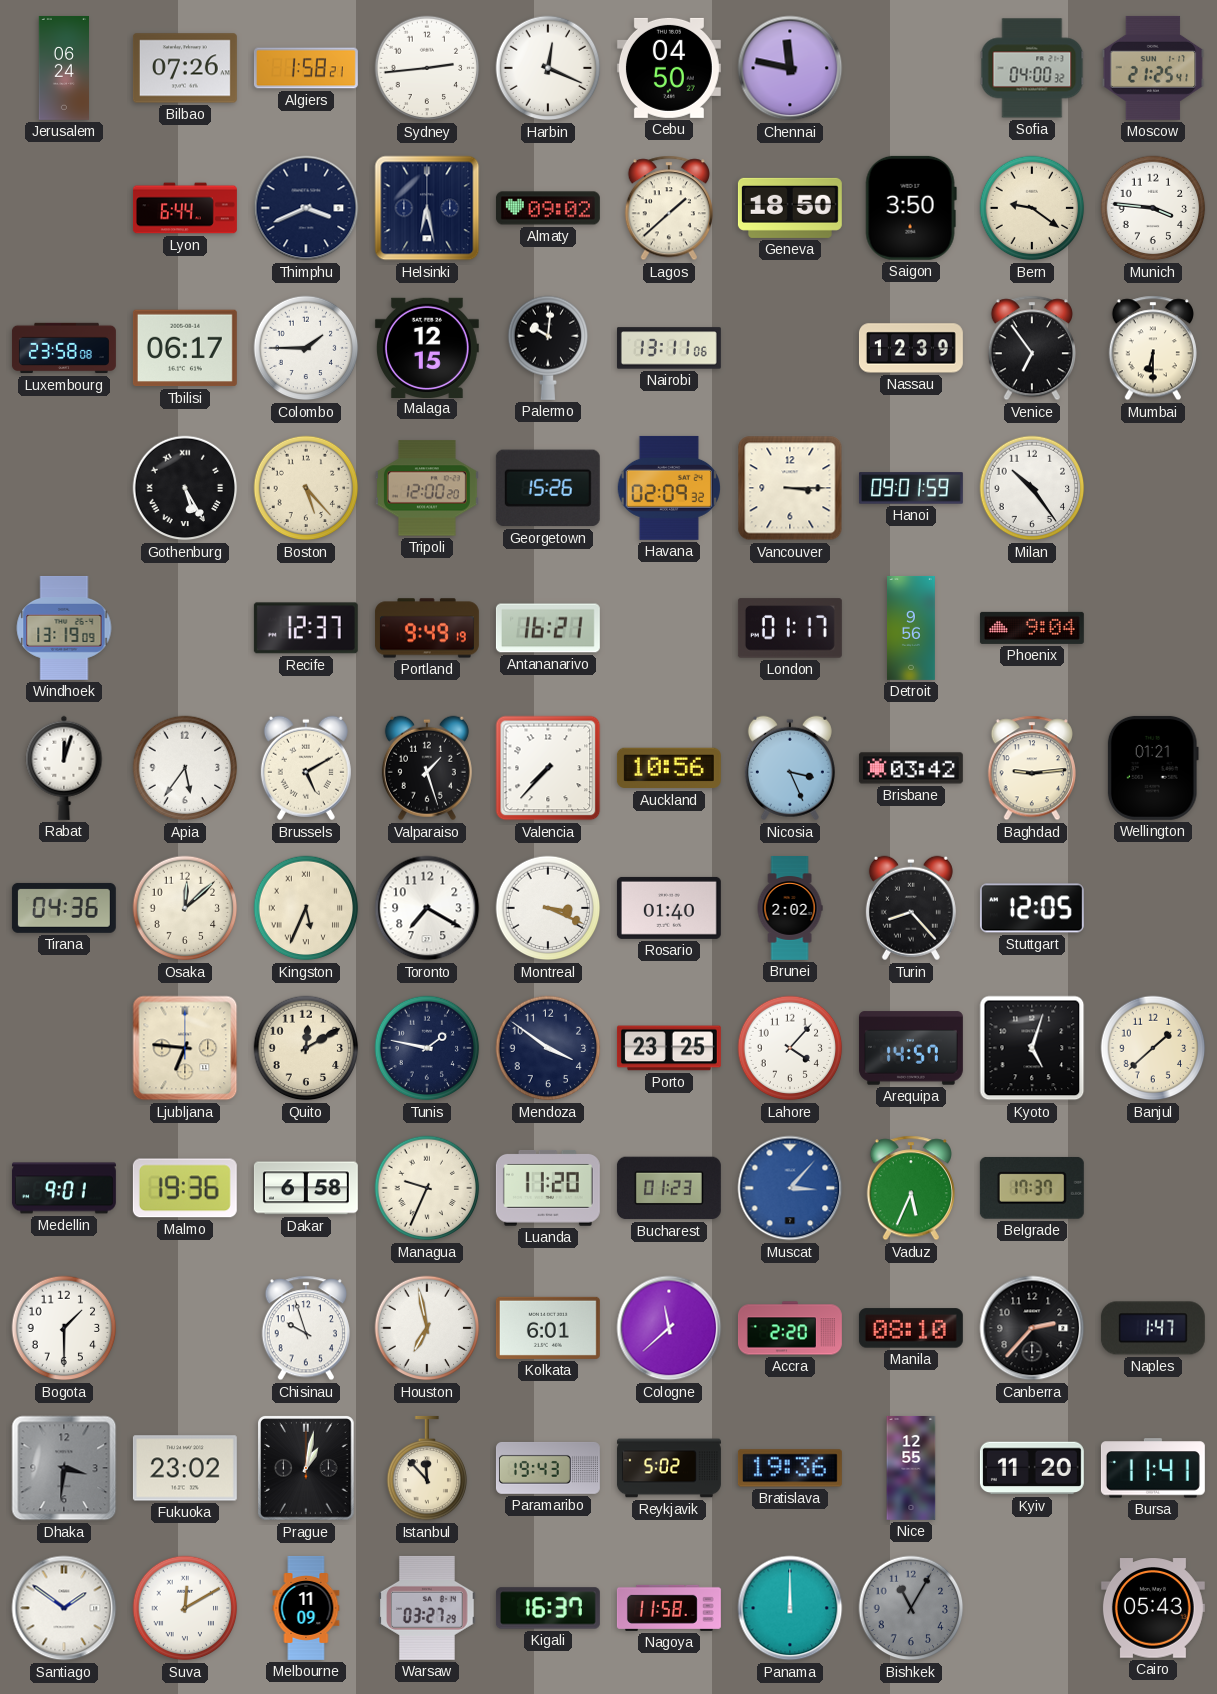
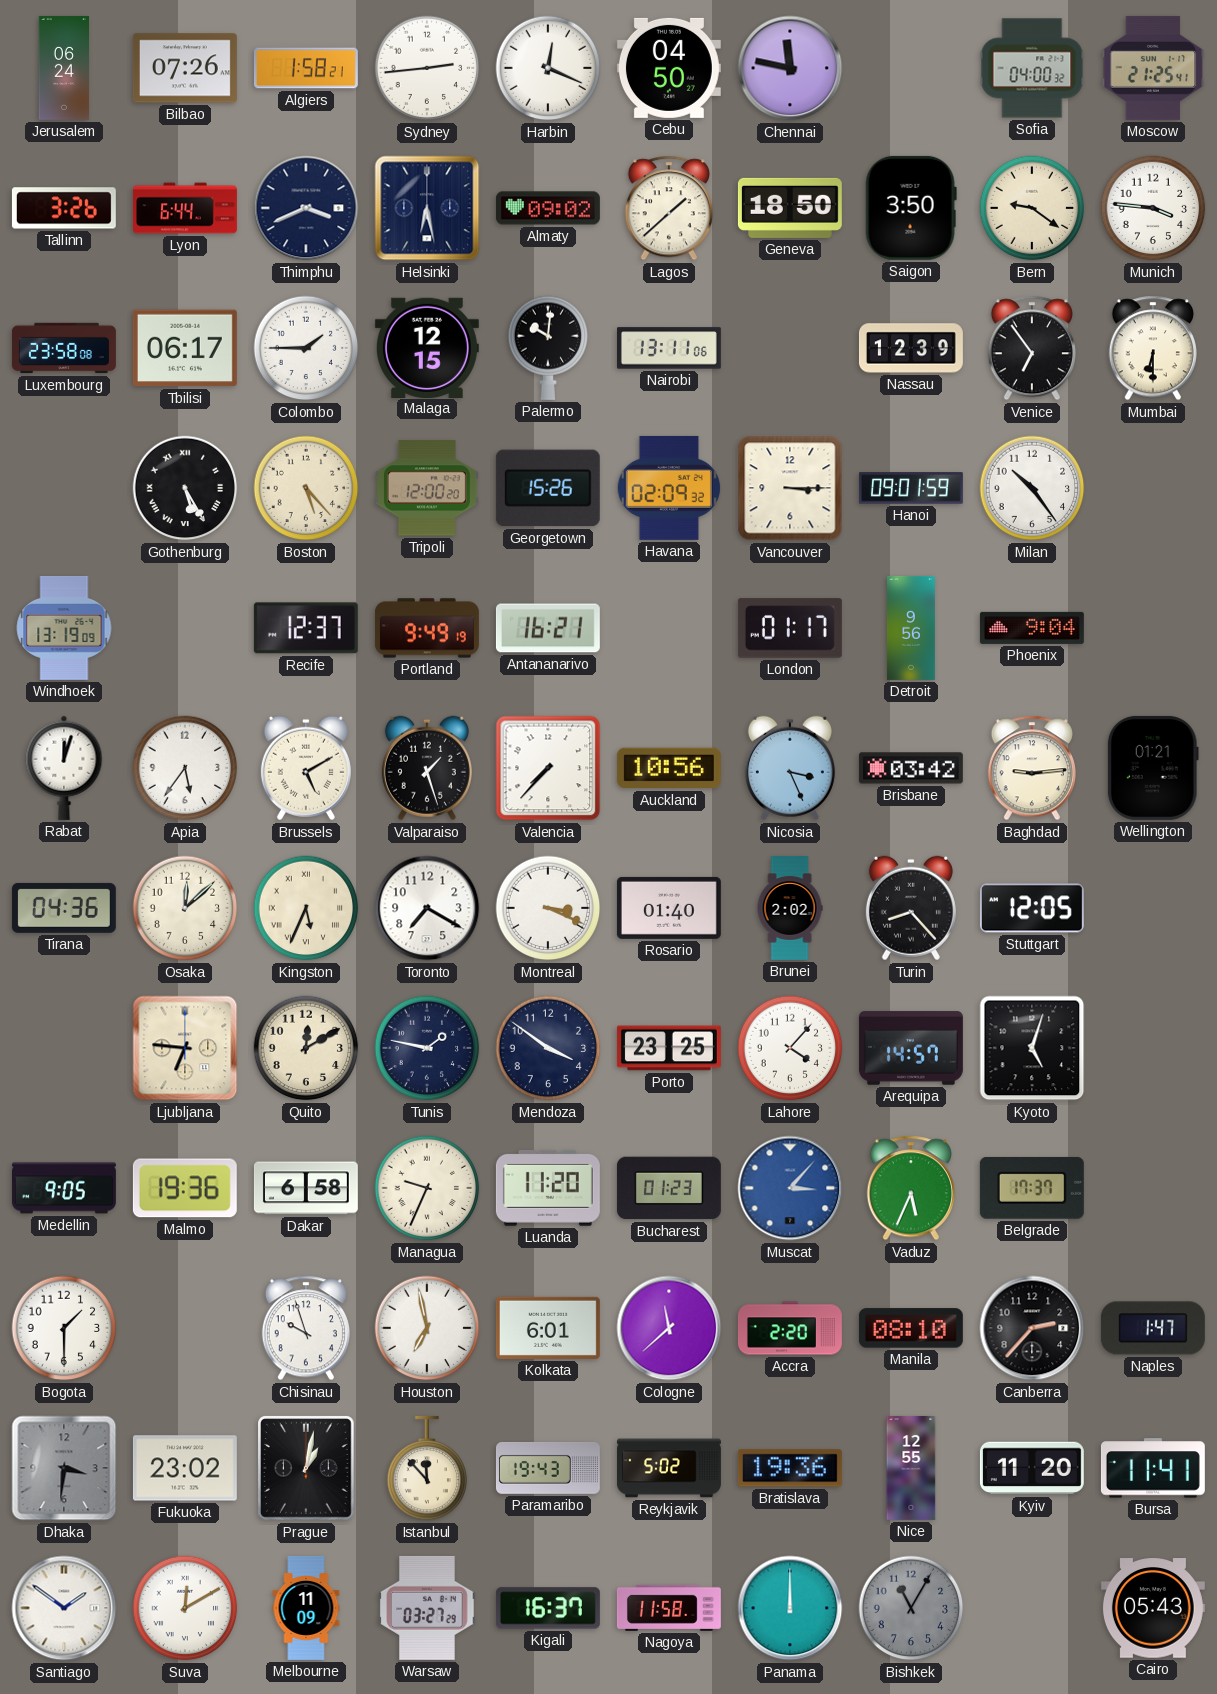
Tallinn: none -> 3:26
Banjul: 1:38 -> none
Medellin: 9:01 -> 9:05
